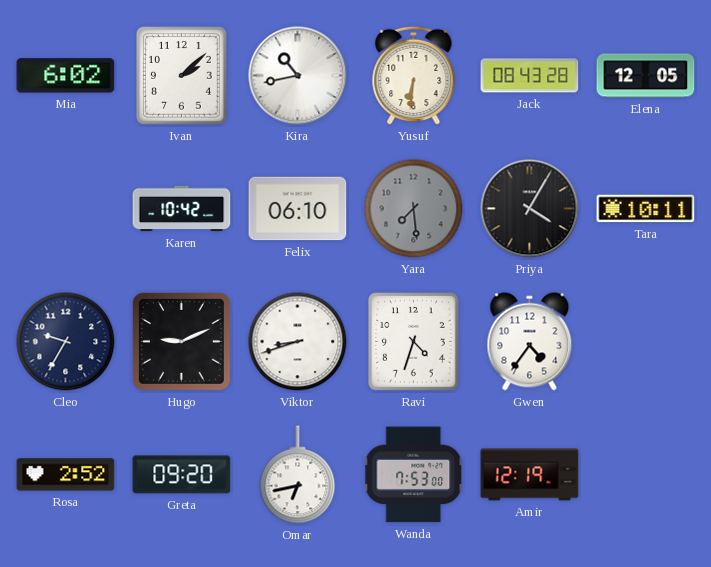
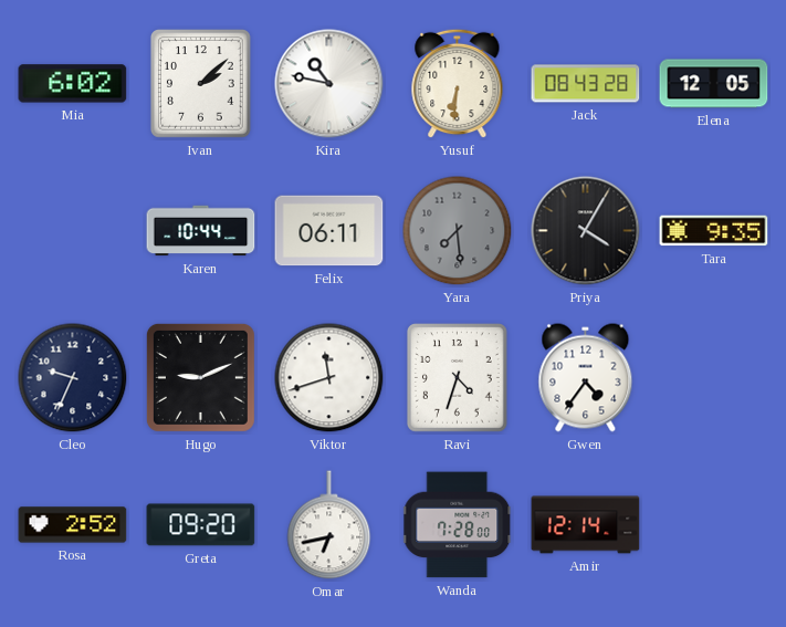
Kira: 10:43 -> 10:47
Karen: 10:42 -> 10:44
Felix: 06:10 -> 06:11
Tara: 10:11 -> 9:35
Cleo: 9:35 -> 9:34
Viktor: 8:42 -> 11:42
Wanda: 7:53 -> 7:28
Amir: 12:19 -> 12:14
